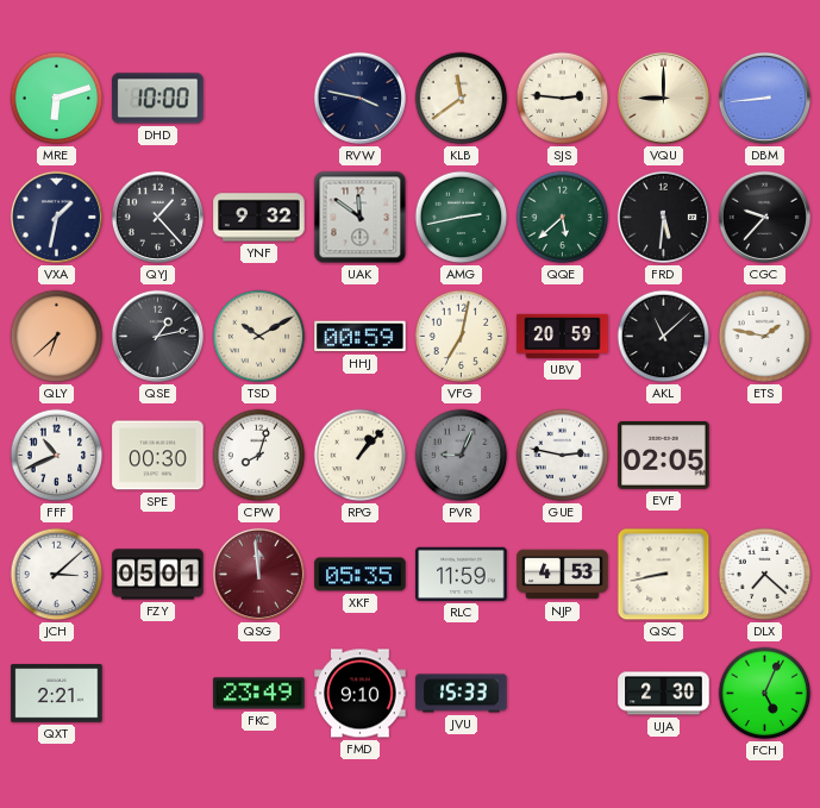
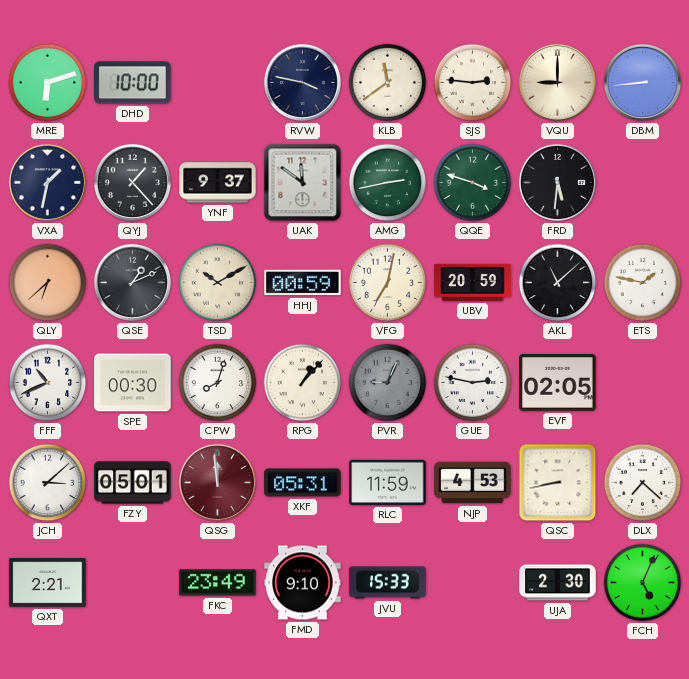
YNF: 9:32 -> 9:37
QQE: 5:38 -> 3:48
CGC: 9:37 -> none
QSE: 1:13 -> 1:11
XKF: 05:35 -> 05:31
